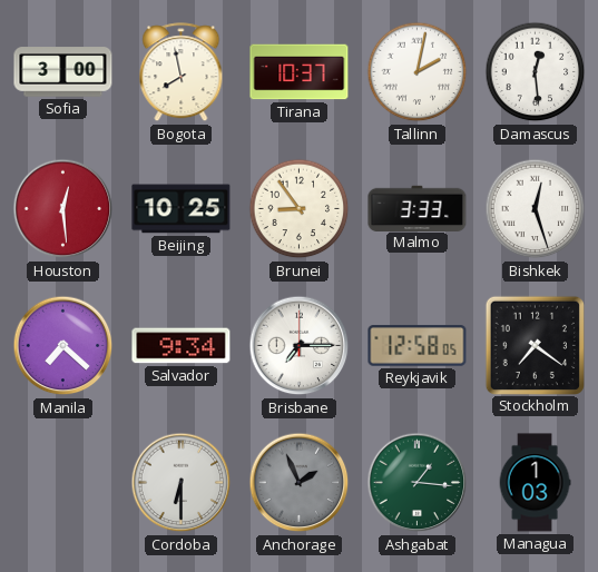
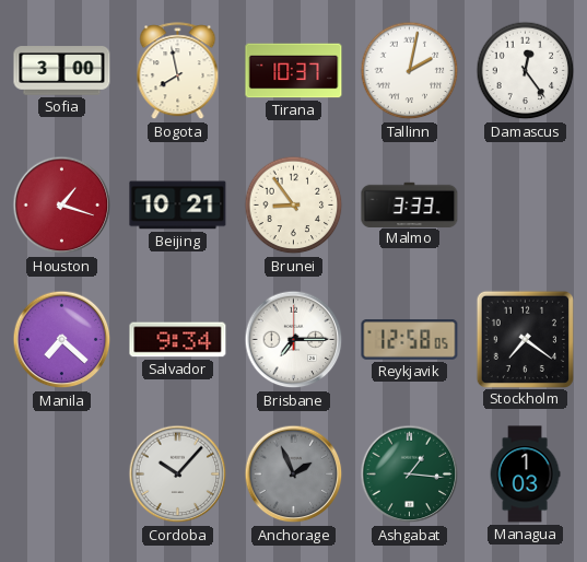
Damascus: 12:29 -> 12:24
Houston: 12:29 -> 1:18
Beijing: 10:25 -> 10:21
Bishkek: 12:27 -> none
Cordoba: 6:30 -> 10:07
